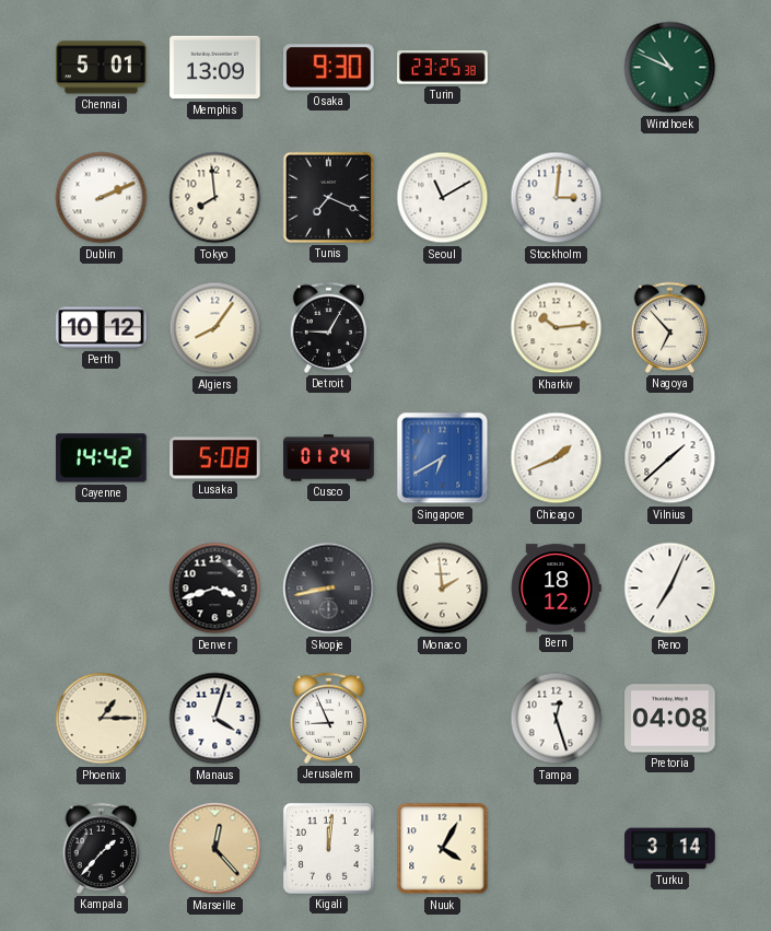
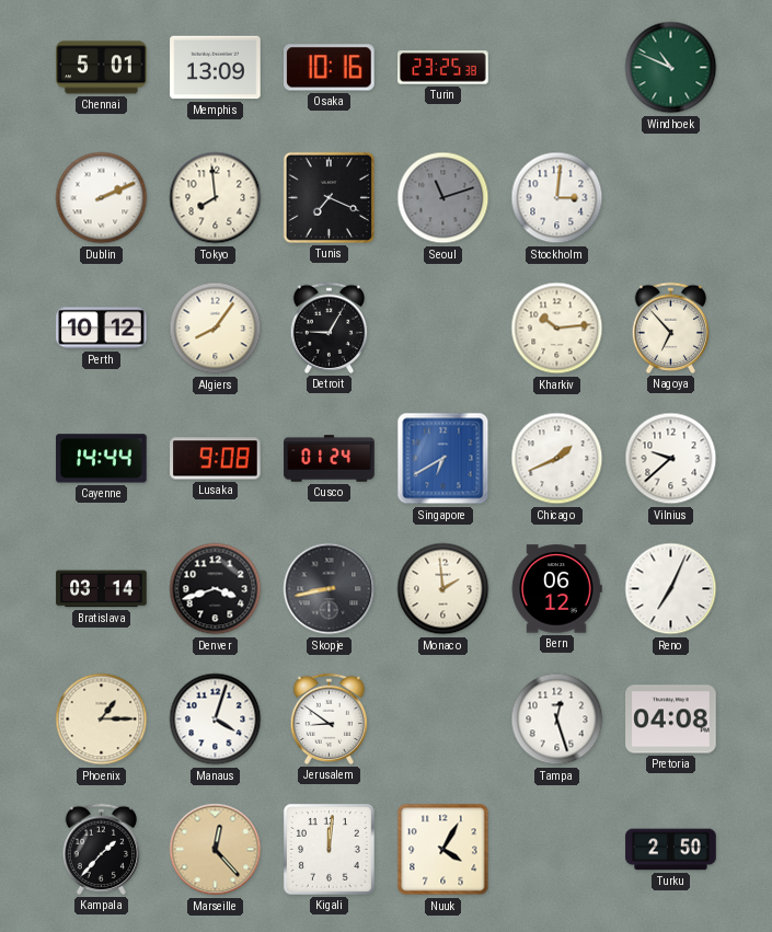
Osaka: 9:30 -> 10:16
Seoul: 11:10 -> 11:12
Seoul dial: white -> grey
Cayenne: 14:42 -> 14:44
Lusaka: 5:08 -> 9:08
Vilnius: 1:38 -> 9:38
Bratislava: none -> 03:14
Bern: 18:12 -> 06:12
Jerusalem: 8:56 -> 8:51
Turku: 3:14 -> 2:50
